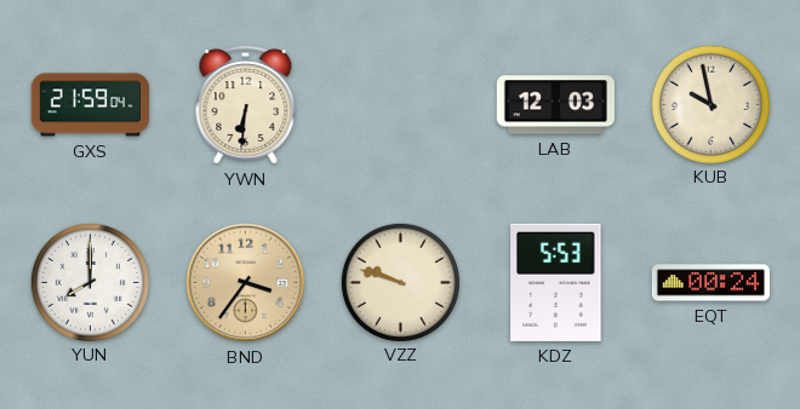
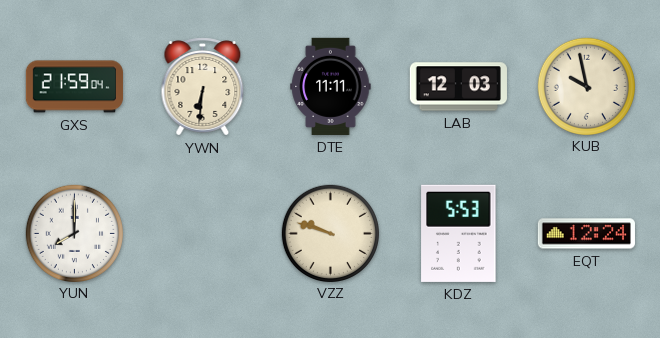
DTE: none -> 11:11
BND: 3:36 -> none
EQT: 00:24 -> 12:24
